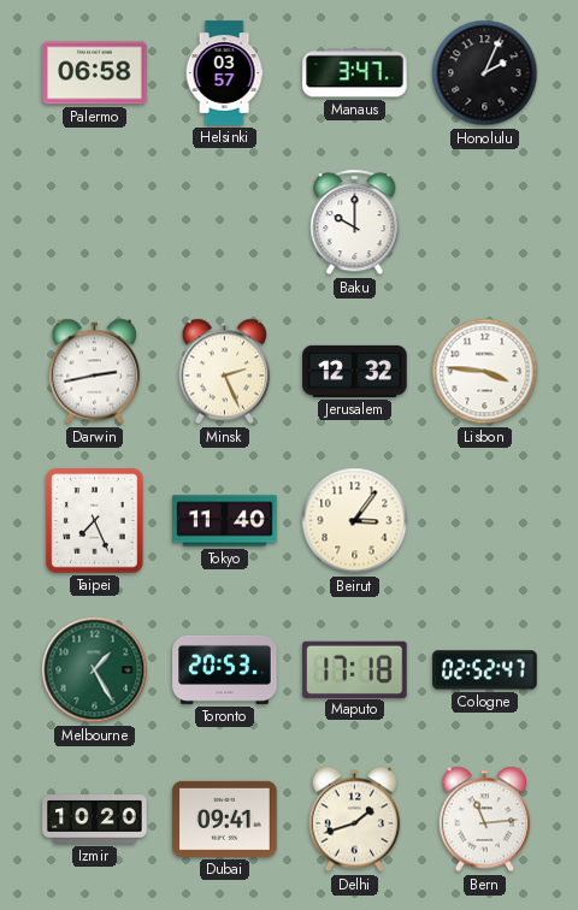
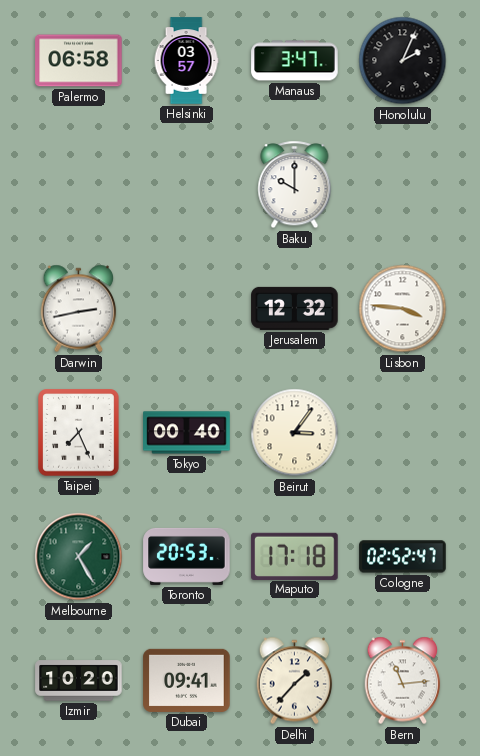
Minsk: 2:26 -> none
Tokyo: 11:40 -> 00:40
Delhi: 1:42 -> 1:37
